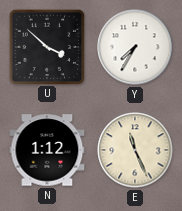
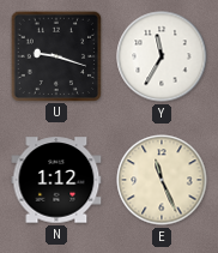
U: 3:52 -> 9:18
Y: 7:35 -> 11:35
